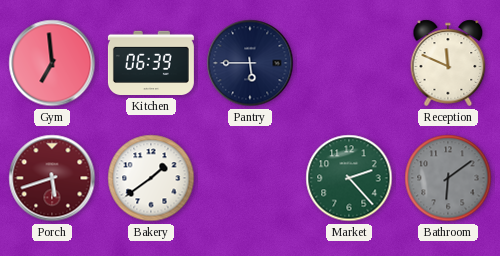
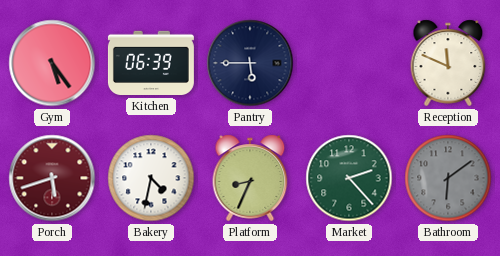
Gym: 6:59 -> 5:24
Bakery: 1:39 -> 4:32
Platform: none -> 8:34
